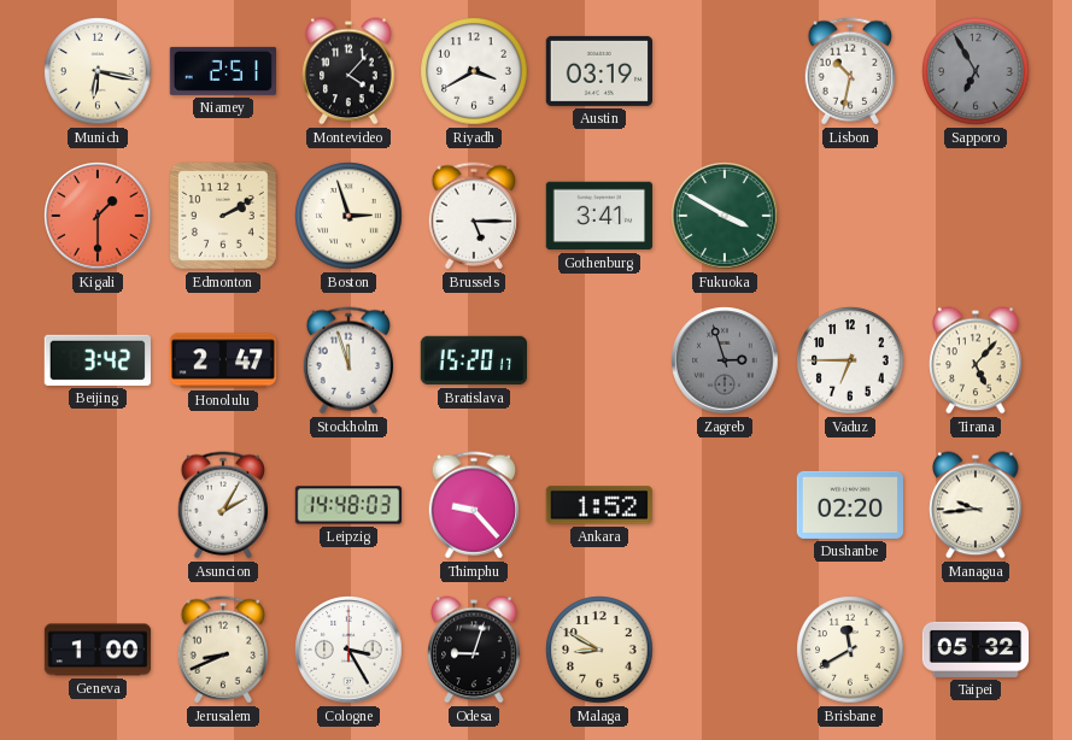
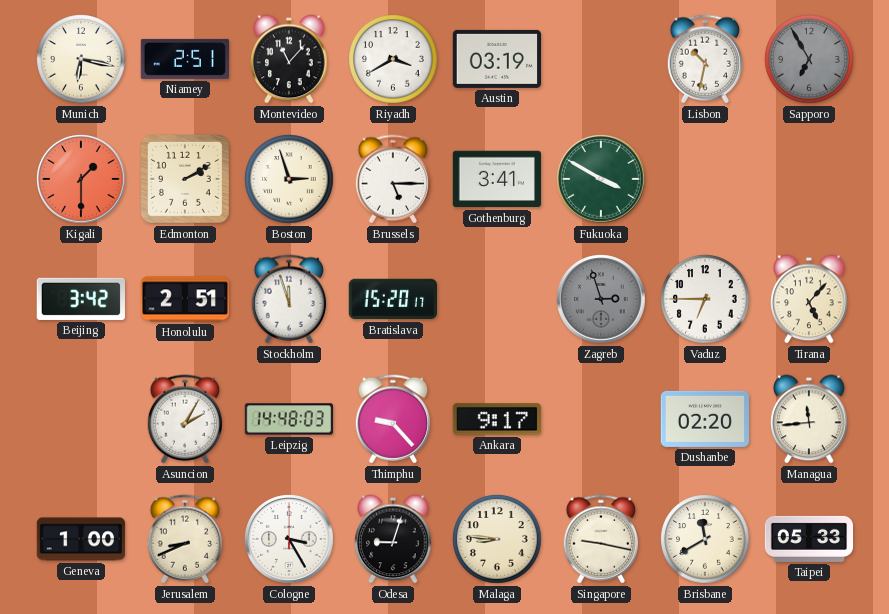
Montevideo: 4:07 -> 11:07
Honolulu: 2:47 -> 2:51
Ankara: 1:52 -> 9:17
Managua: 9:44 -> 11:44
Malaga: 8:50 -> 8:46
Singapore: none -> 9:17
Taipei: 05:32 -> 05:33
